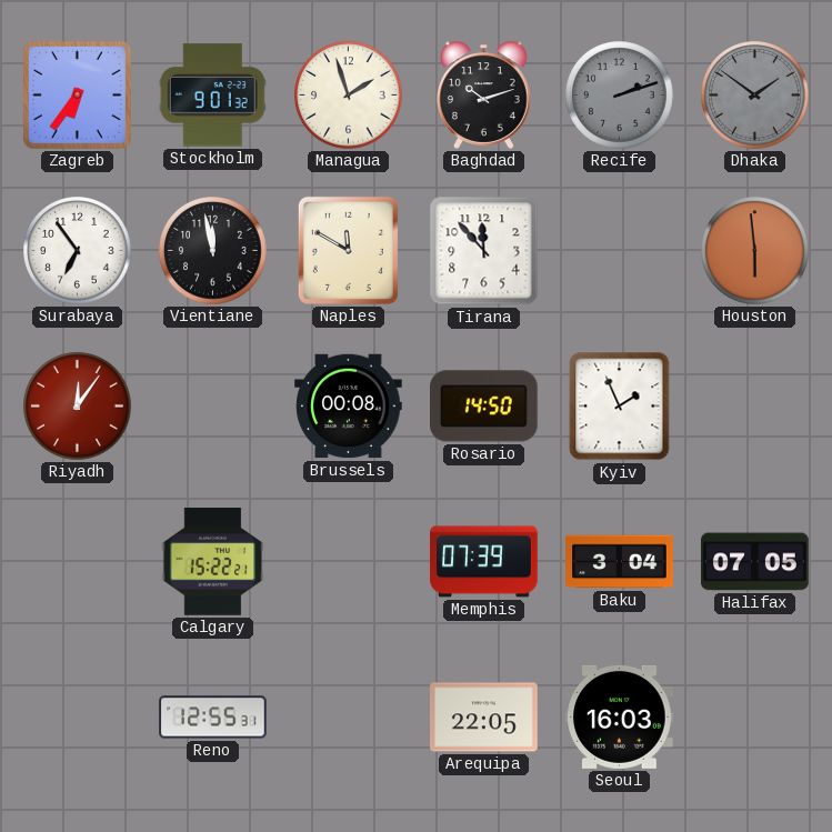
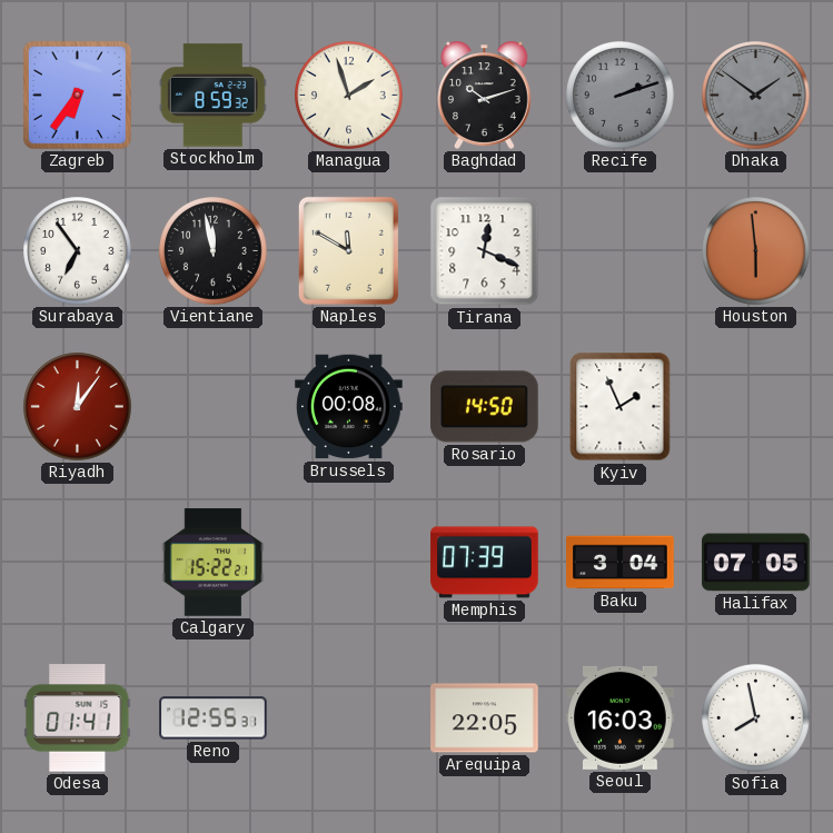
Stockholm: 9:01 -> 8:59
Tirana: 11:53 -> 12:19
Odesa: none -> 01:41
Sofia: none -> 7:58
